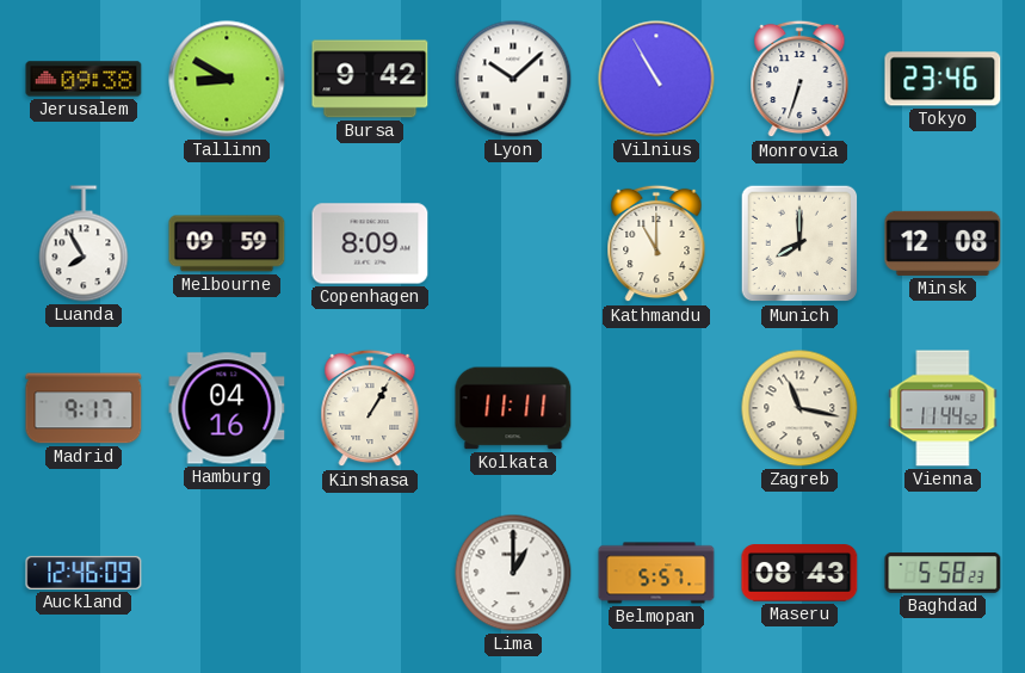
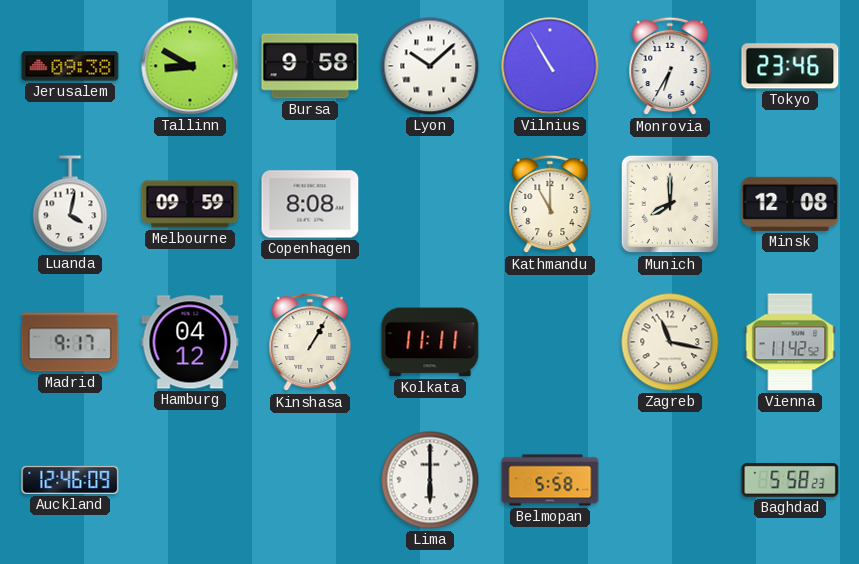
Bursa: 9:42 -> 9:58
Monrovia: 6:33 -> 6:35
Luanda: 7:55 -> 4:02
Copenhagen: 8:09 -> 8:08
Hamburg: 04:16 -> 04:12
Vienna: 11:44 -> 11:42
Lima: 1:00 -> 6:00
Belmopan: 5:57 -> 5:58
Maseru: 08:43 -> none
